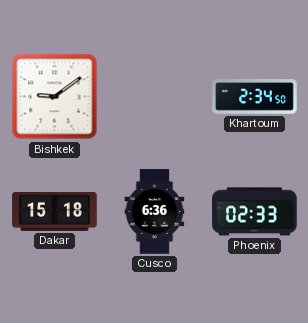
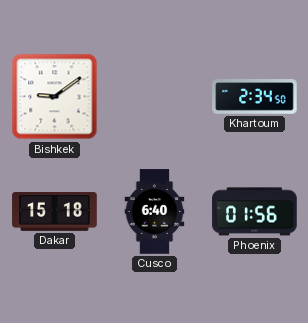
Cusco: 6:36 -> 6:40
Phoenix: 02:33 -> 01:56
